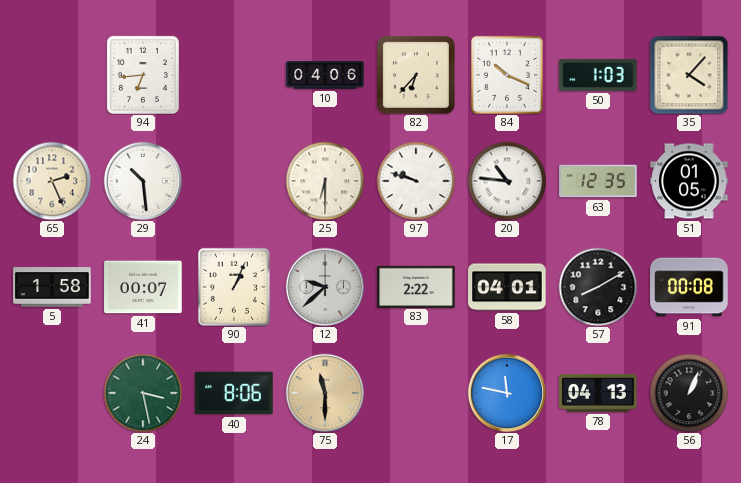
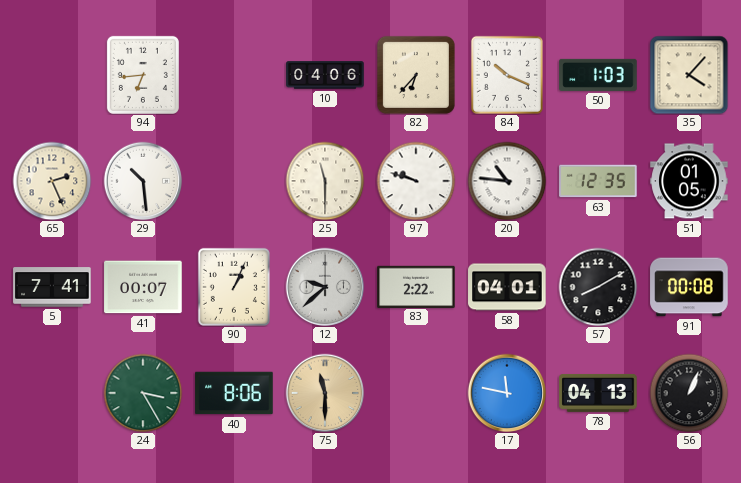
25: 6:30 -> 11:30
5: 1:58 -> 7:41
24: 3:28 -> 3:25
